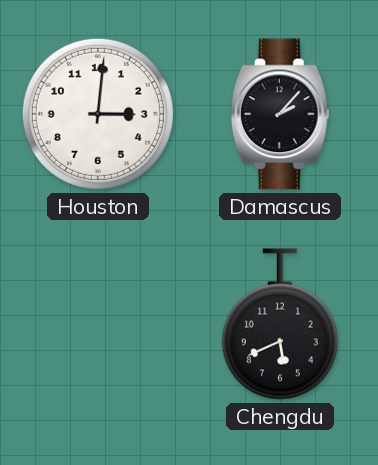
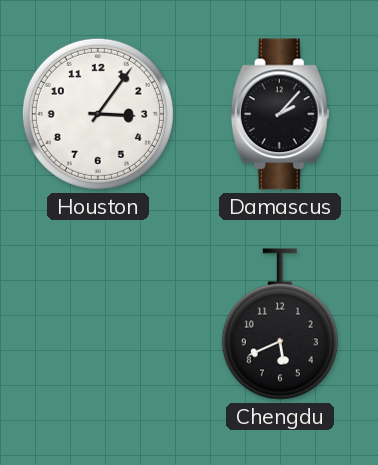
Houston: 3:01 -> 3:06
